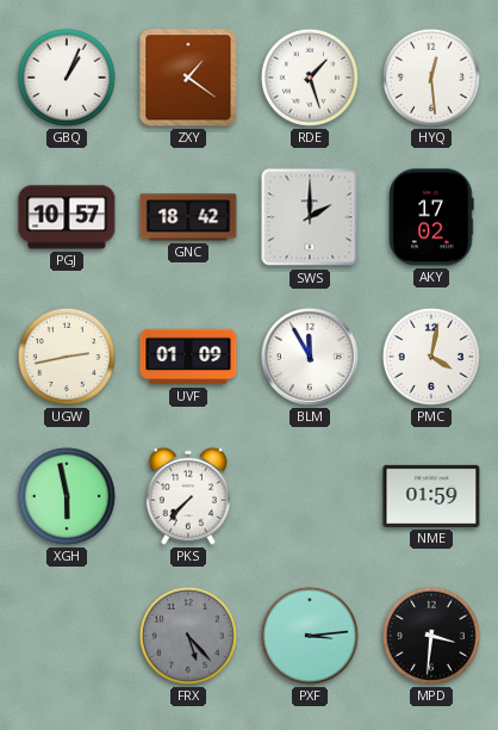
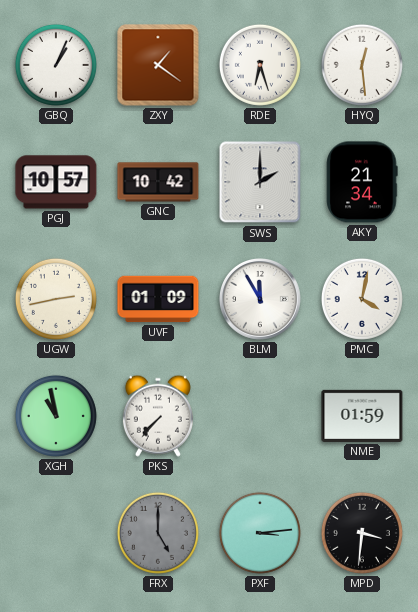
RDE: 1:27 -> 6:27
GNC: 18:42 -> 10:42
AKY: 17:02 -> 21:34
XGH: 5:58 -> 10:58
FRX: 5:23 -> 5:00
